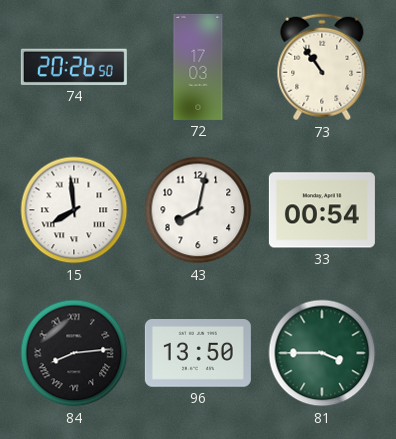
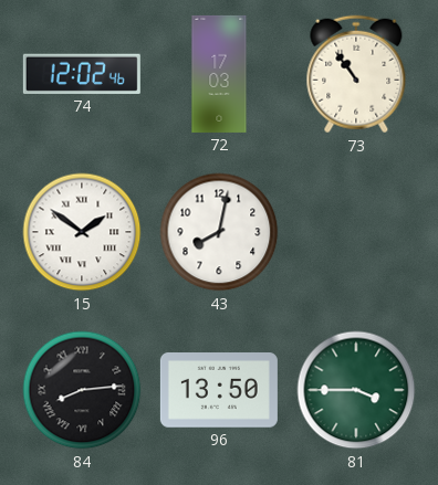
74: 20:26 -> 12:02
15: 7:59 -> 1:51
33: 00:54 -> none
